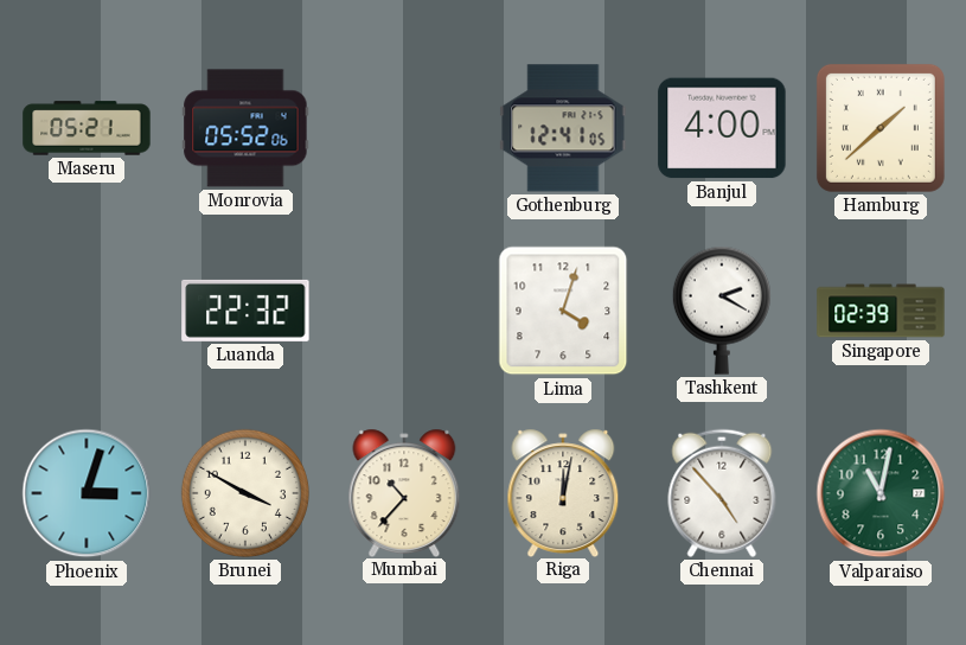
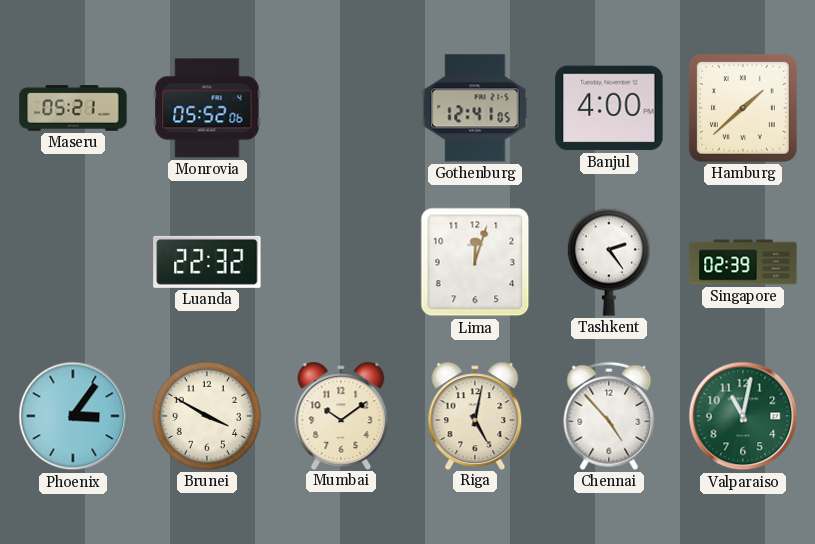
Lima: 4:03 -> 12:03
Tashkent: 2:20 -> 2:24
Phoenix: 3:03 -> 3:06
Mumbai: 10:37 -> 10:09
Riga: 12:02 -> 5:02
